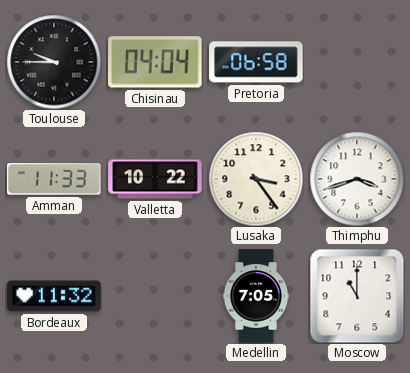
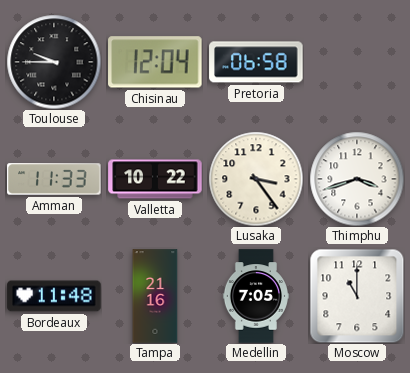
Chisinau: 04:04 -> 12:04
Bordeaux: 11:32 -> 11:48
Tampa: none -> 21:16
